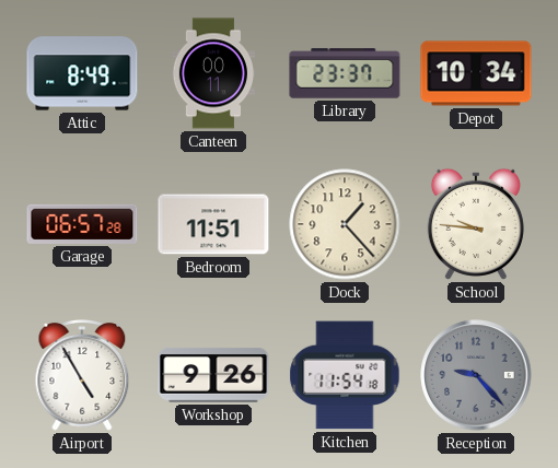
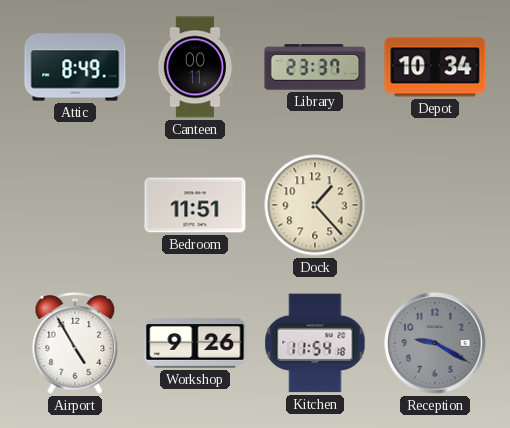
Garage: 06:57 -> none
School: 9:46 -> none
Reception: 9:23 -> 9:20
